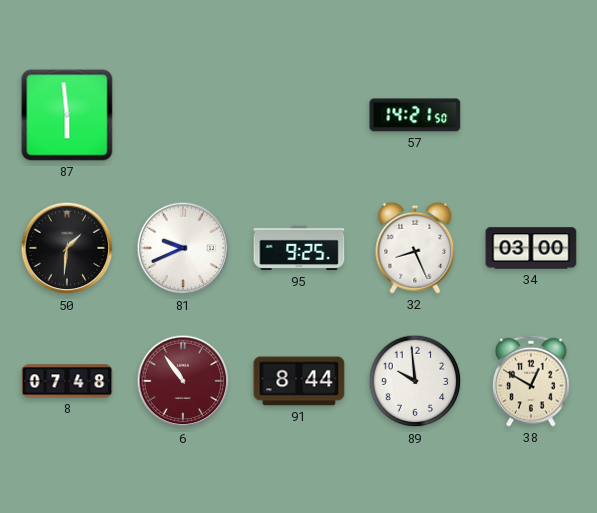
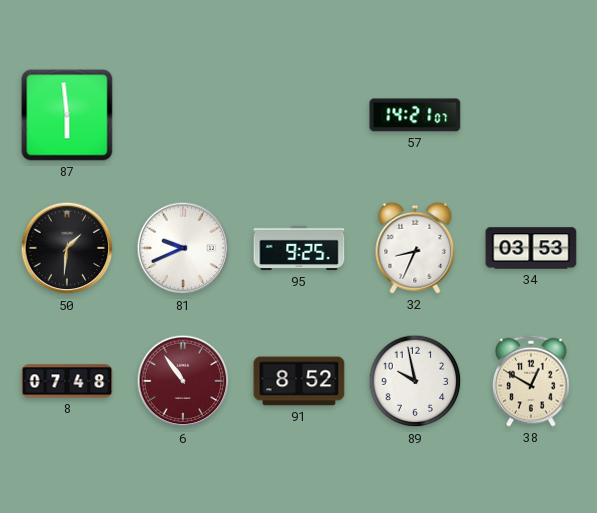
57: 14:21:50 -> 14:21:07
32: 8:26 -> 8:34
34: 03:00 -> 03:53
91: 8:44 -> 8:52
89: 9:59 -> 9:58
